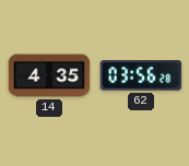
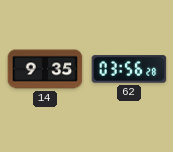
14: 4:35 -> 9:35
